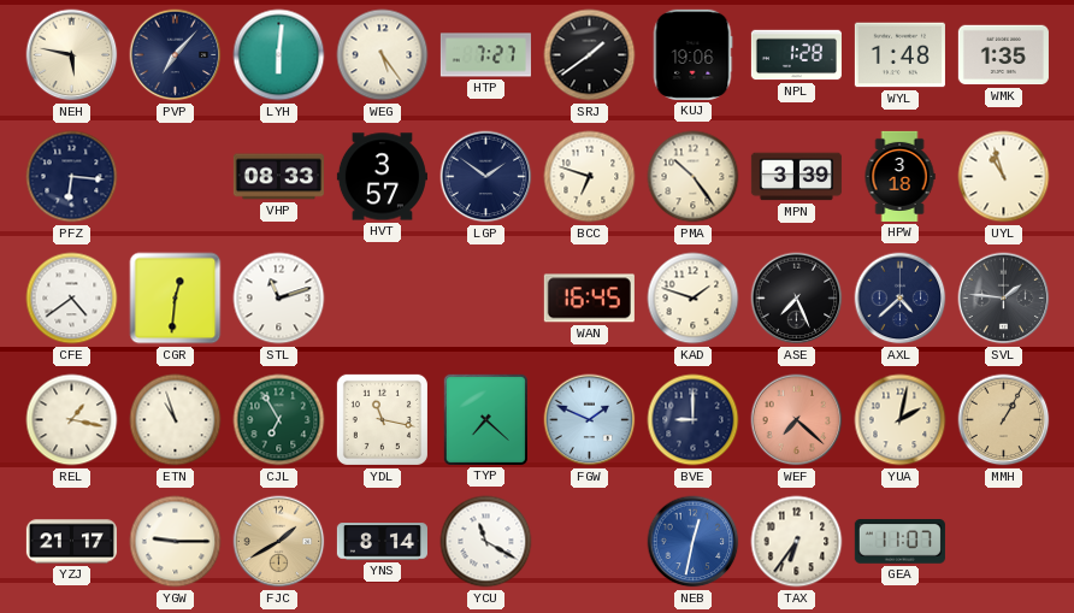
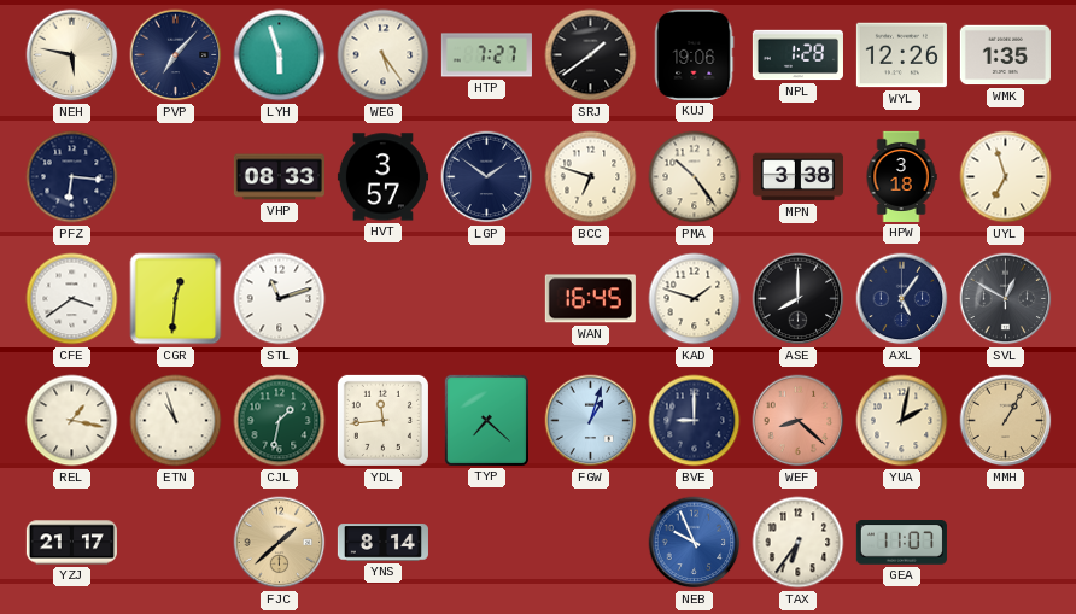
LYH: 6:01 -> 5:57
WYL: 1:48 -> 12:26
MPN: 3:39 -> 3:38
UYL: 10:57 -> 6:57
CFE: 4:39 -> 3:39
ASE: 7:26 -> 8:00
AXL: 4:38 -> 5:06
SVL: 1:46 -> 12:50
CJL: 6:55 -> 1:32
YDL: 11:17 -> 11:44
FGW: 1:49 -> 1:03
WEF: 7:22 -> 8:22
YGW: 9:15 -> none
FJC: 1:40 -> 1:38
YCU: 11:20 -> none
NEB: 12:32 -> 9:56
